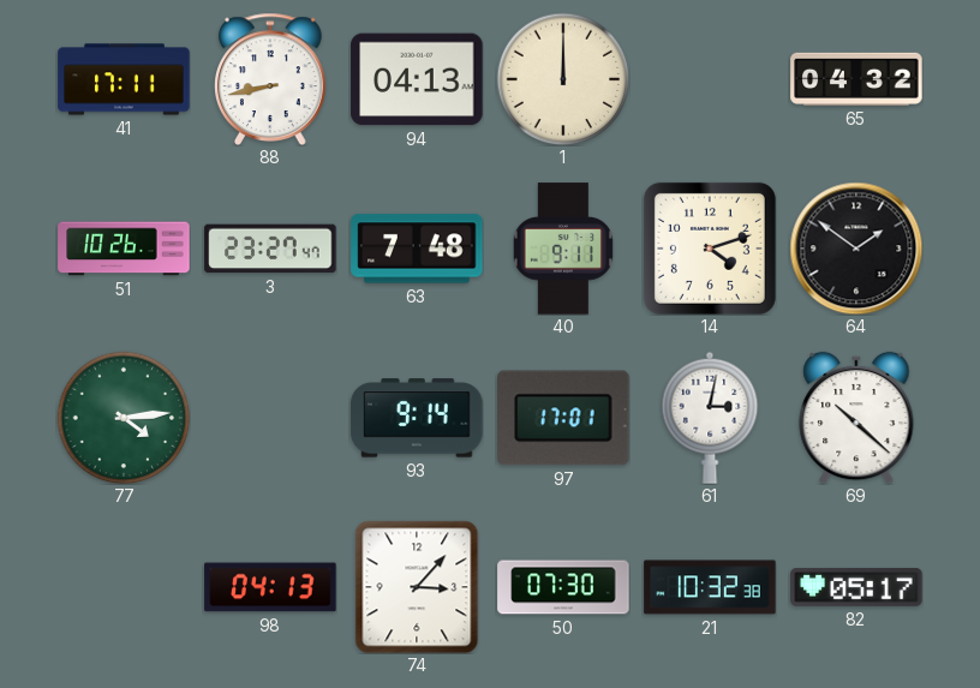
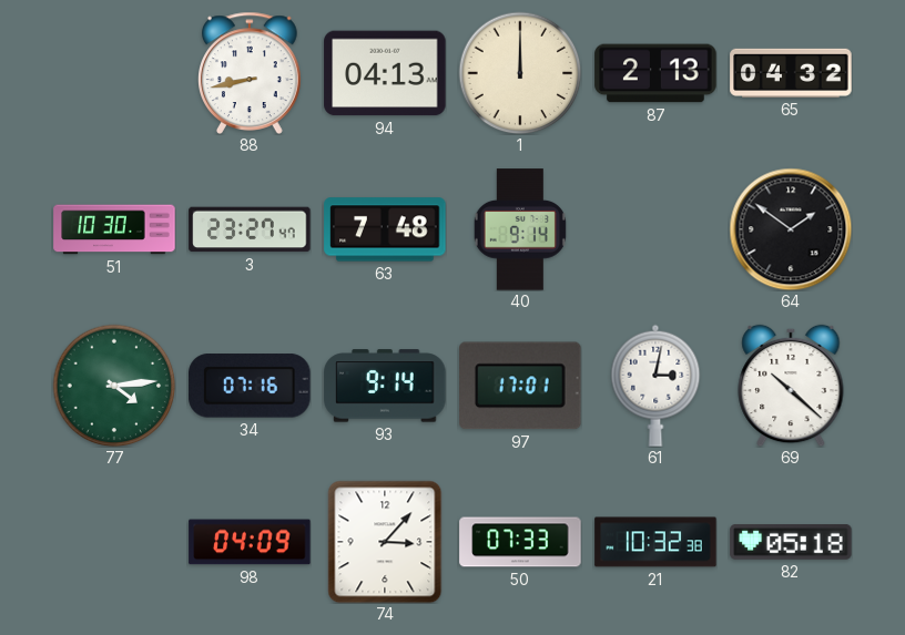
41: 17:11 -> none
87: none -> 2:13
51: 10:26 -> 10:30
40: 9:11 -> 9:14
14: 4:12 -> none
34: none -> 07:16
98: 04:13 -> 04:09
50: 07:30 -> 07:33
82: 05:17 -> 05:18
